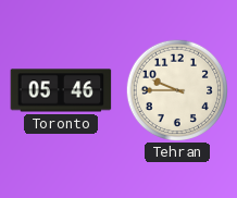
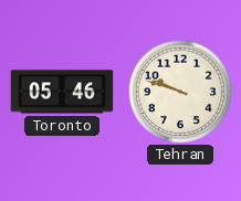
Tehran: 9:45 -> 9:48
